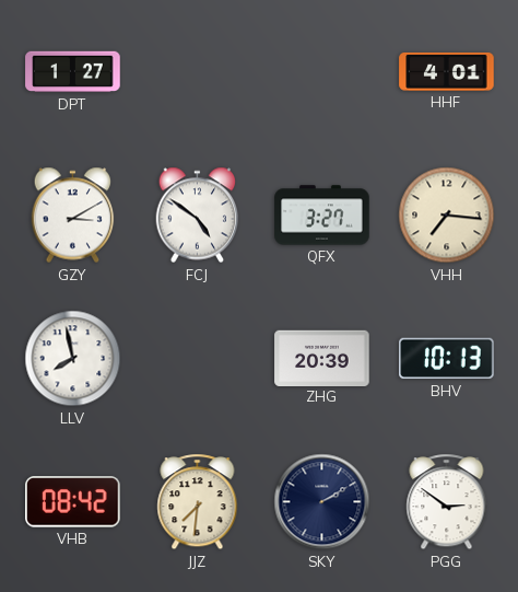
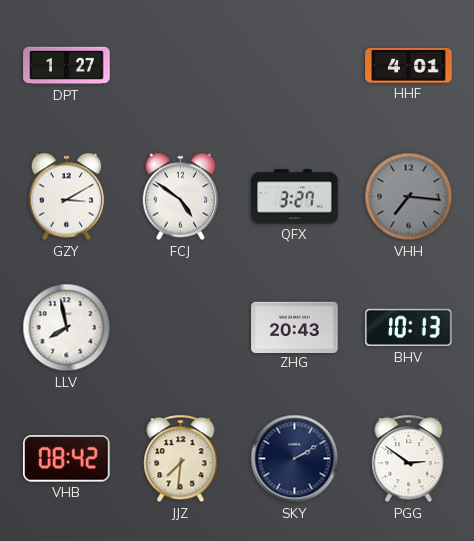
VHH dial: cream -> grey
ZHG: 20:39 -> 20:43
